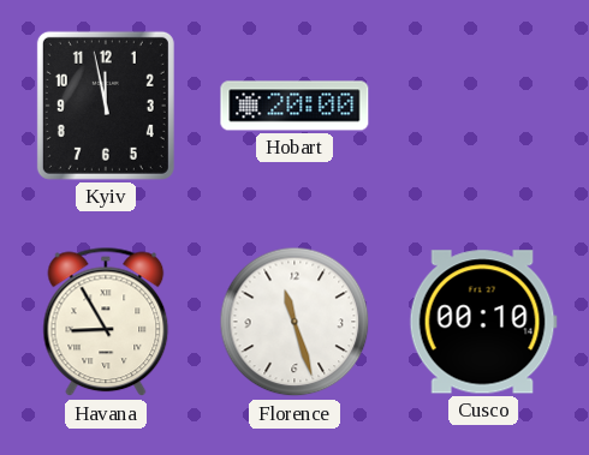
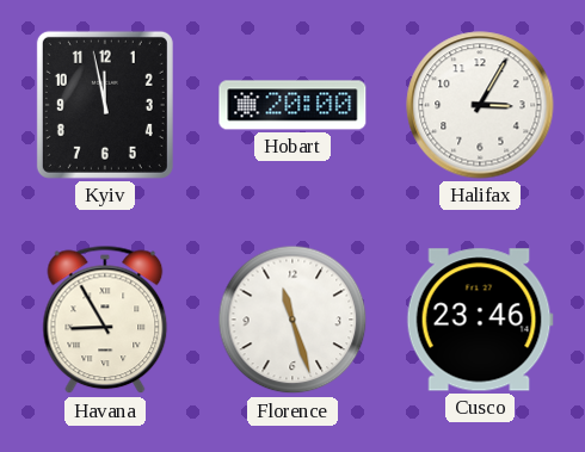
Halifax: none -> 3:05
Cusco: 00:10 -> 23:46
